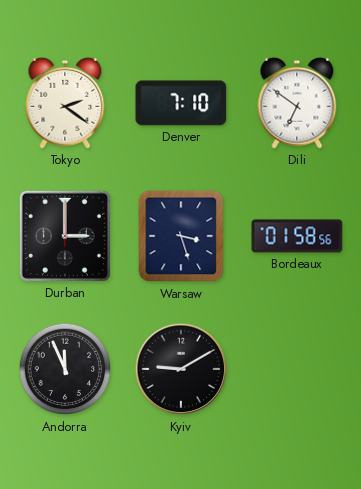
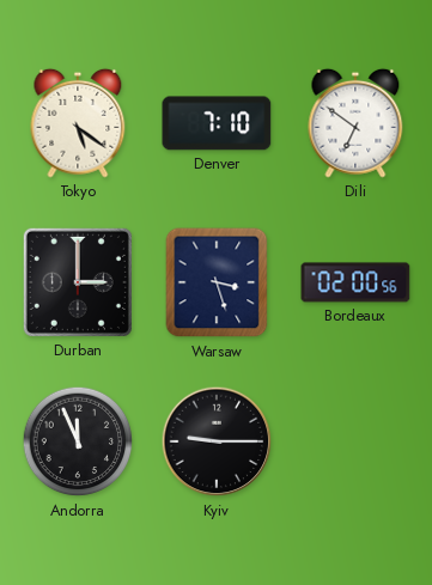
Tokyo: 2:21 -> 5:21
Bordeaux: 01:58 -> 02:00
Kyiv: 9:10 -> 9:15
